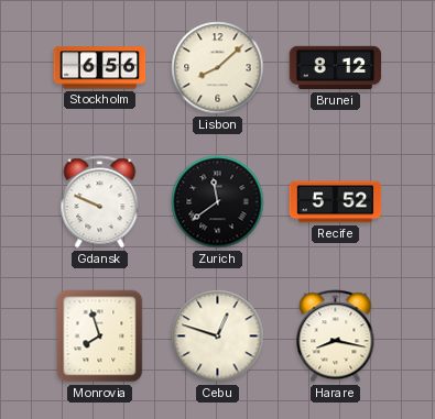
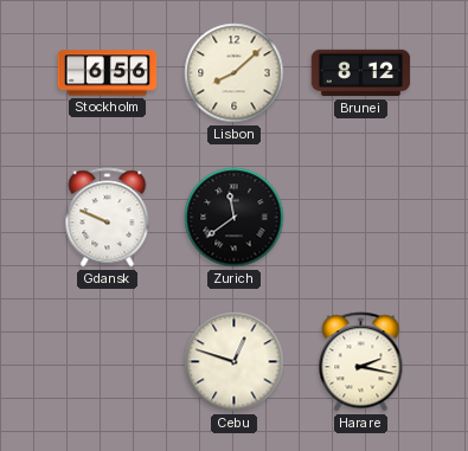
Recife: 5:52 -> none
Monrovia: 7:57 -> none
Harare: 8:17 -> 2:17
